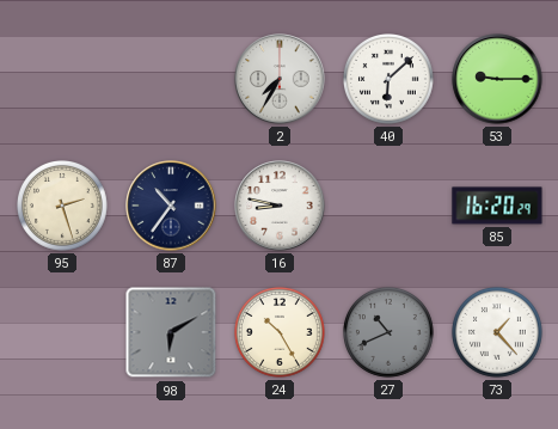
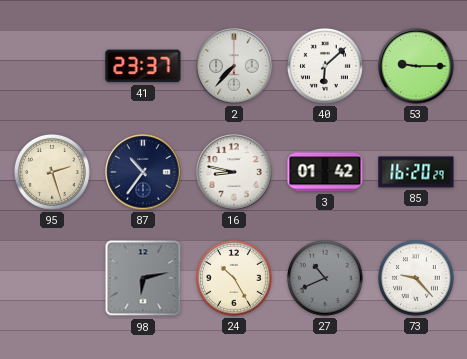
41: none -> 23:37
2: 7:35 -> 7:37
3: none -> 01:42
98: 6:10 -> 6:13
73: 1:23 -> 9:23
